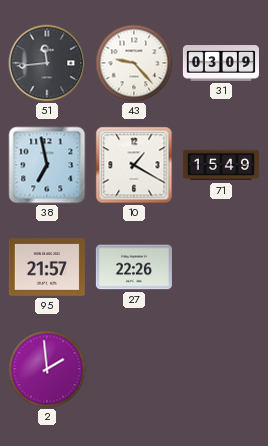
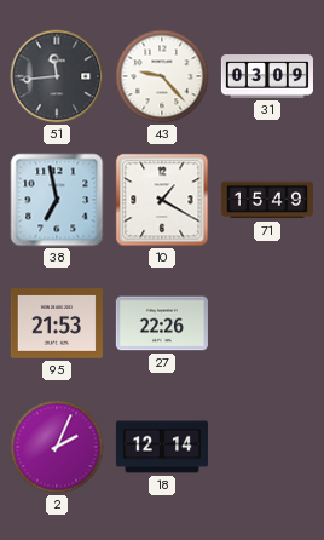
95: 21:57 -> 21:53
2: 1:59 -> 2:04
18: none -> 12:14
